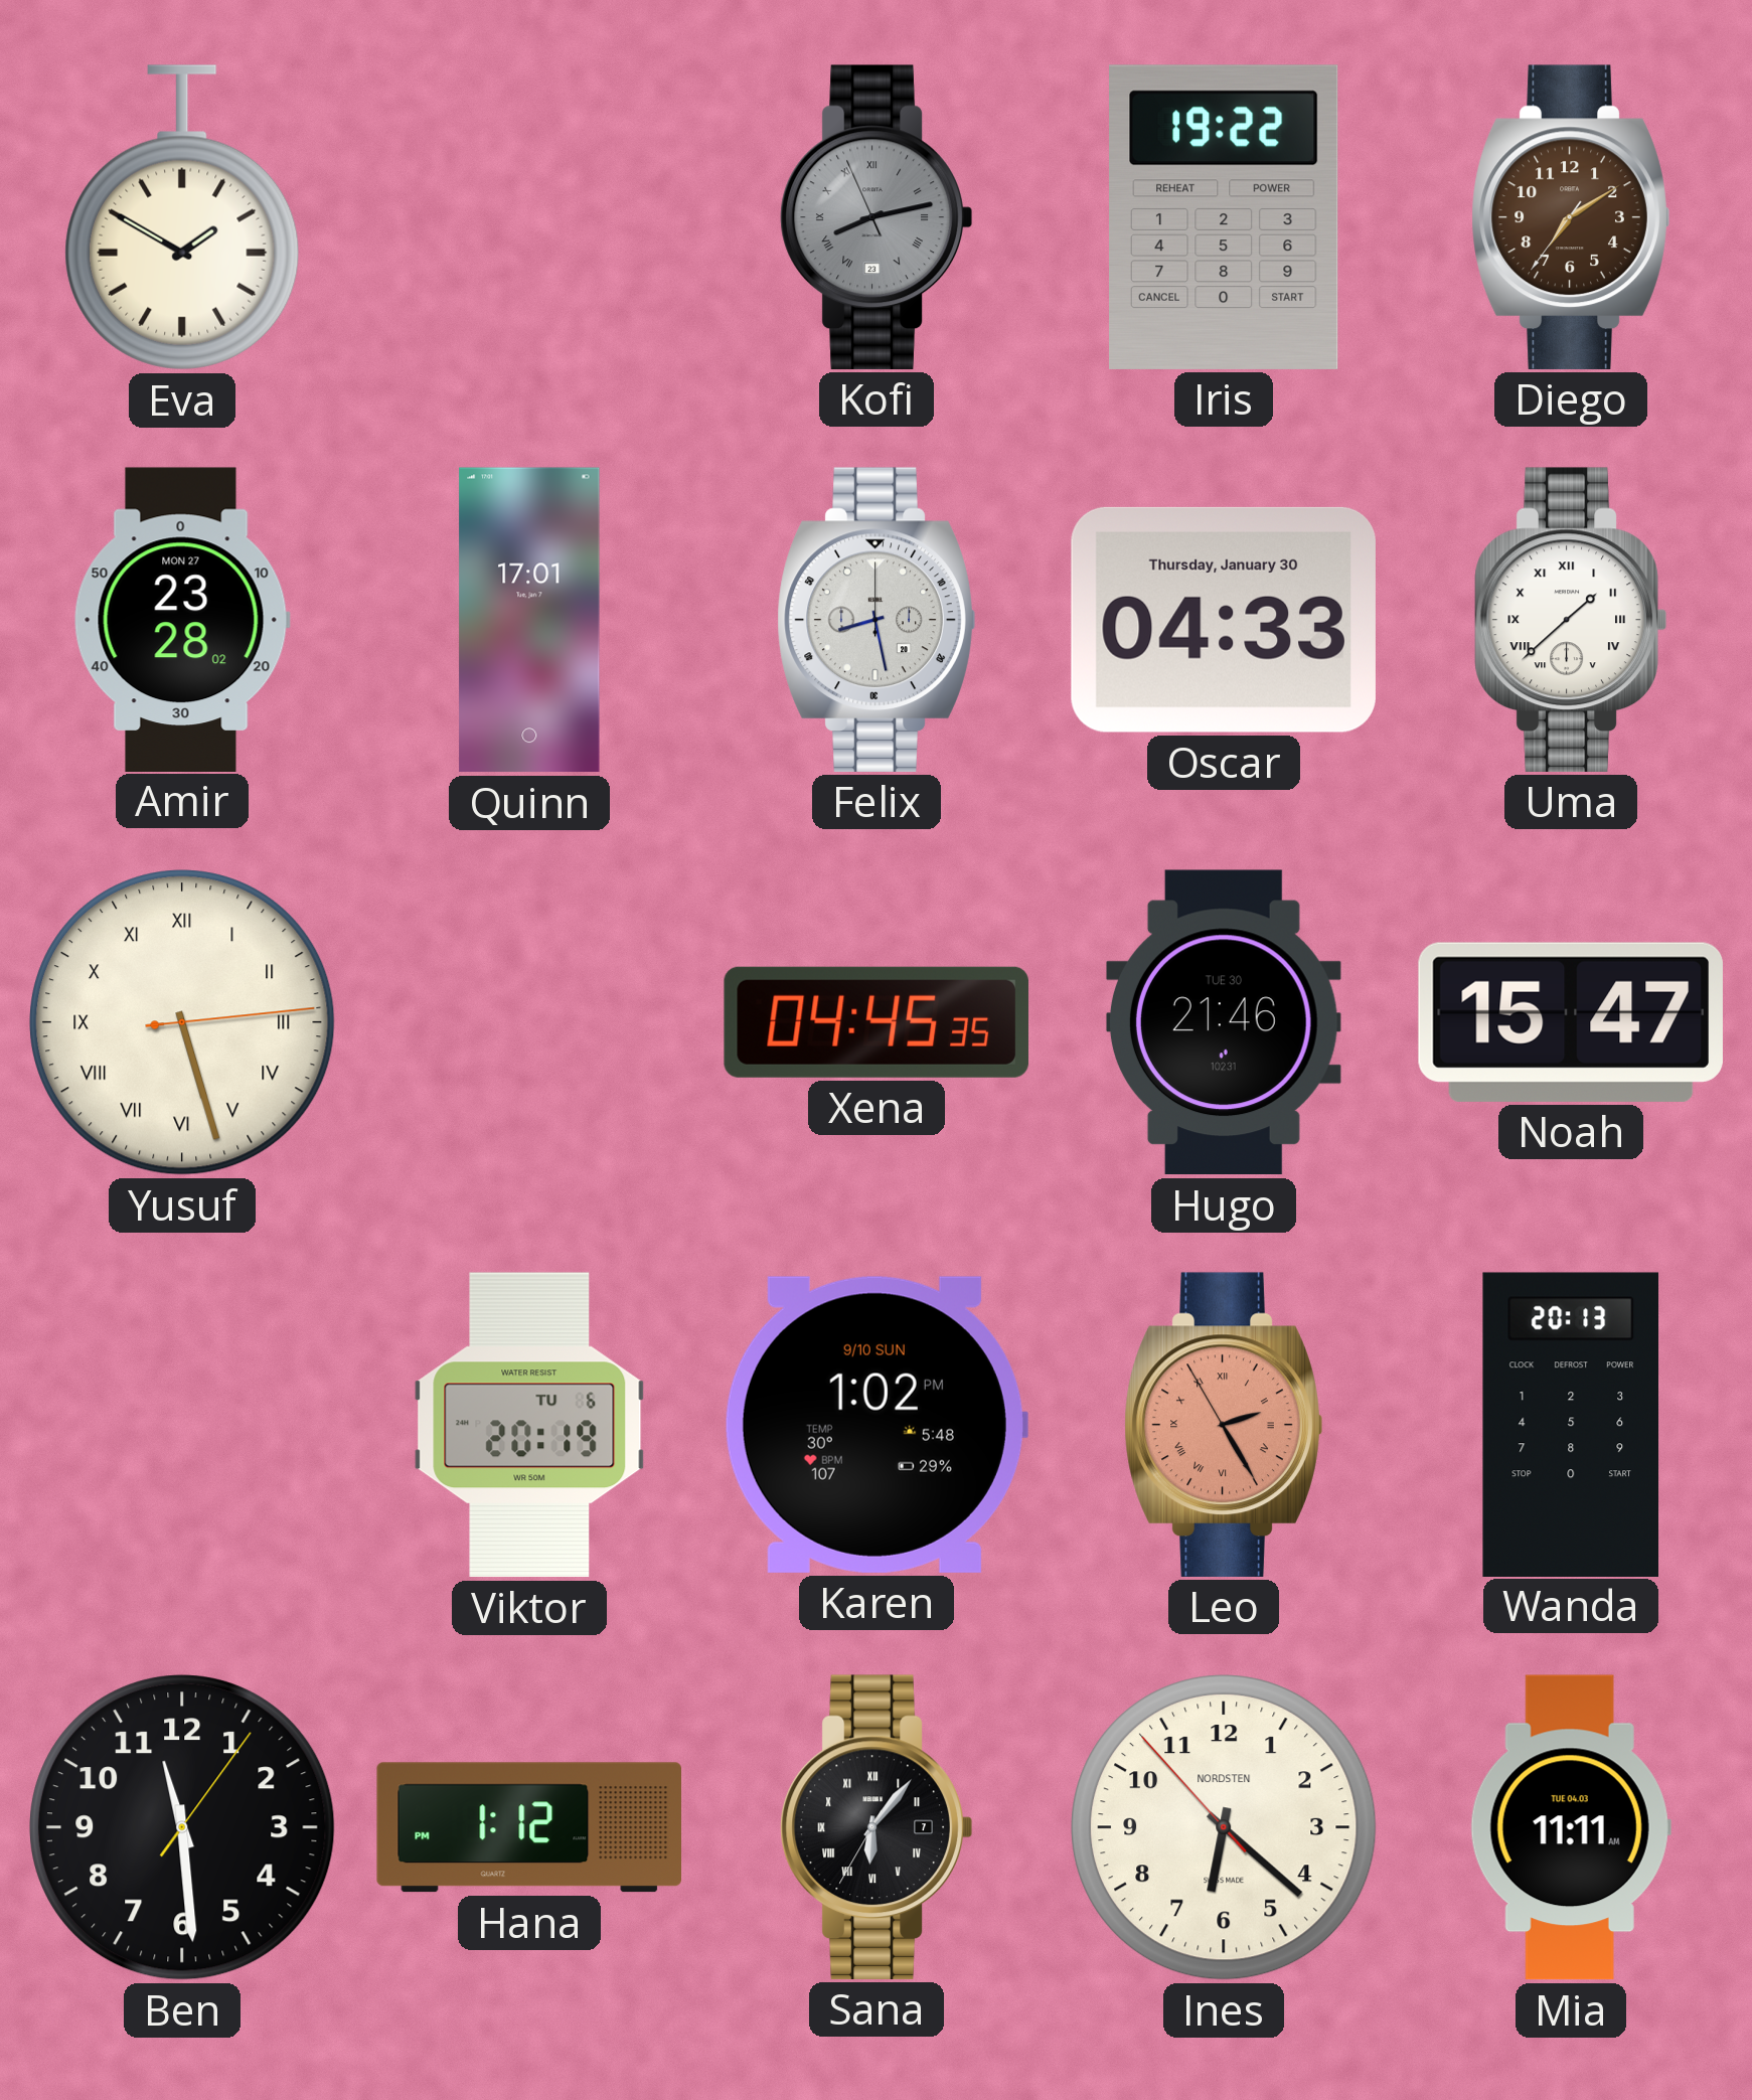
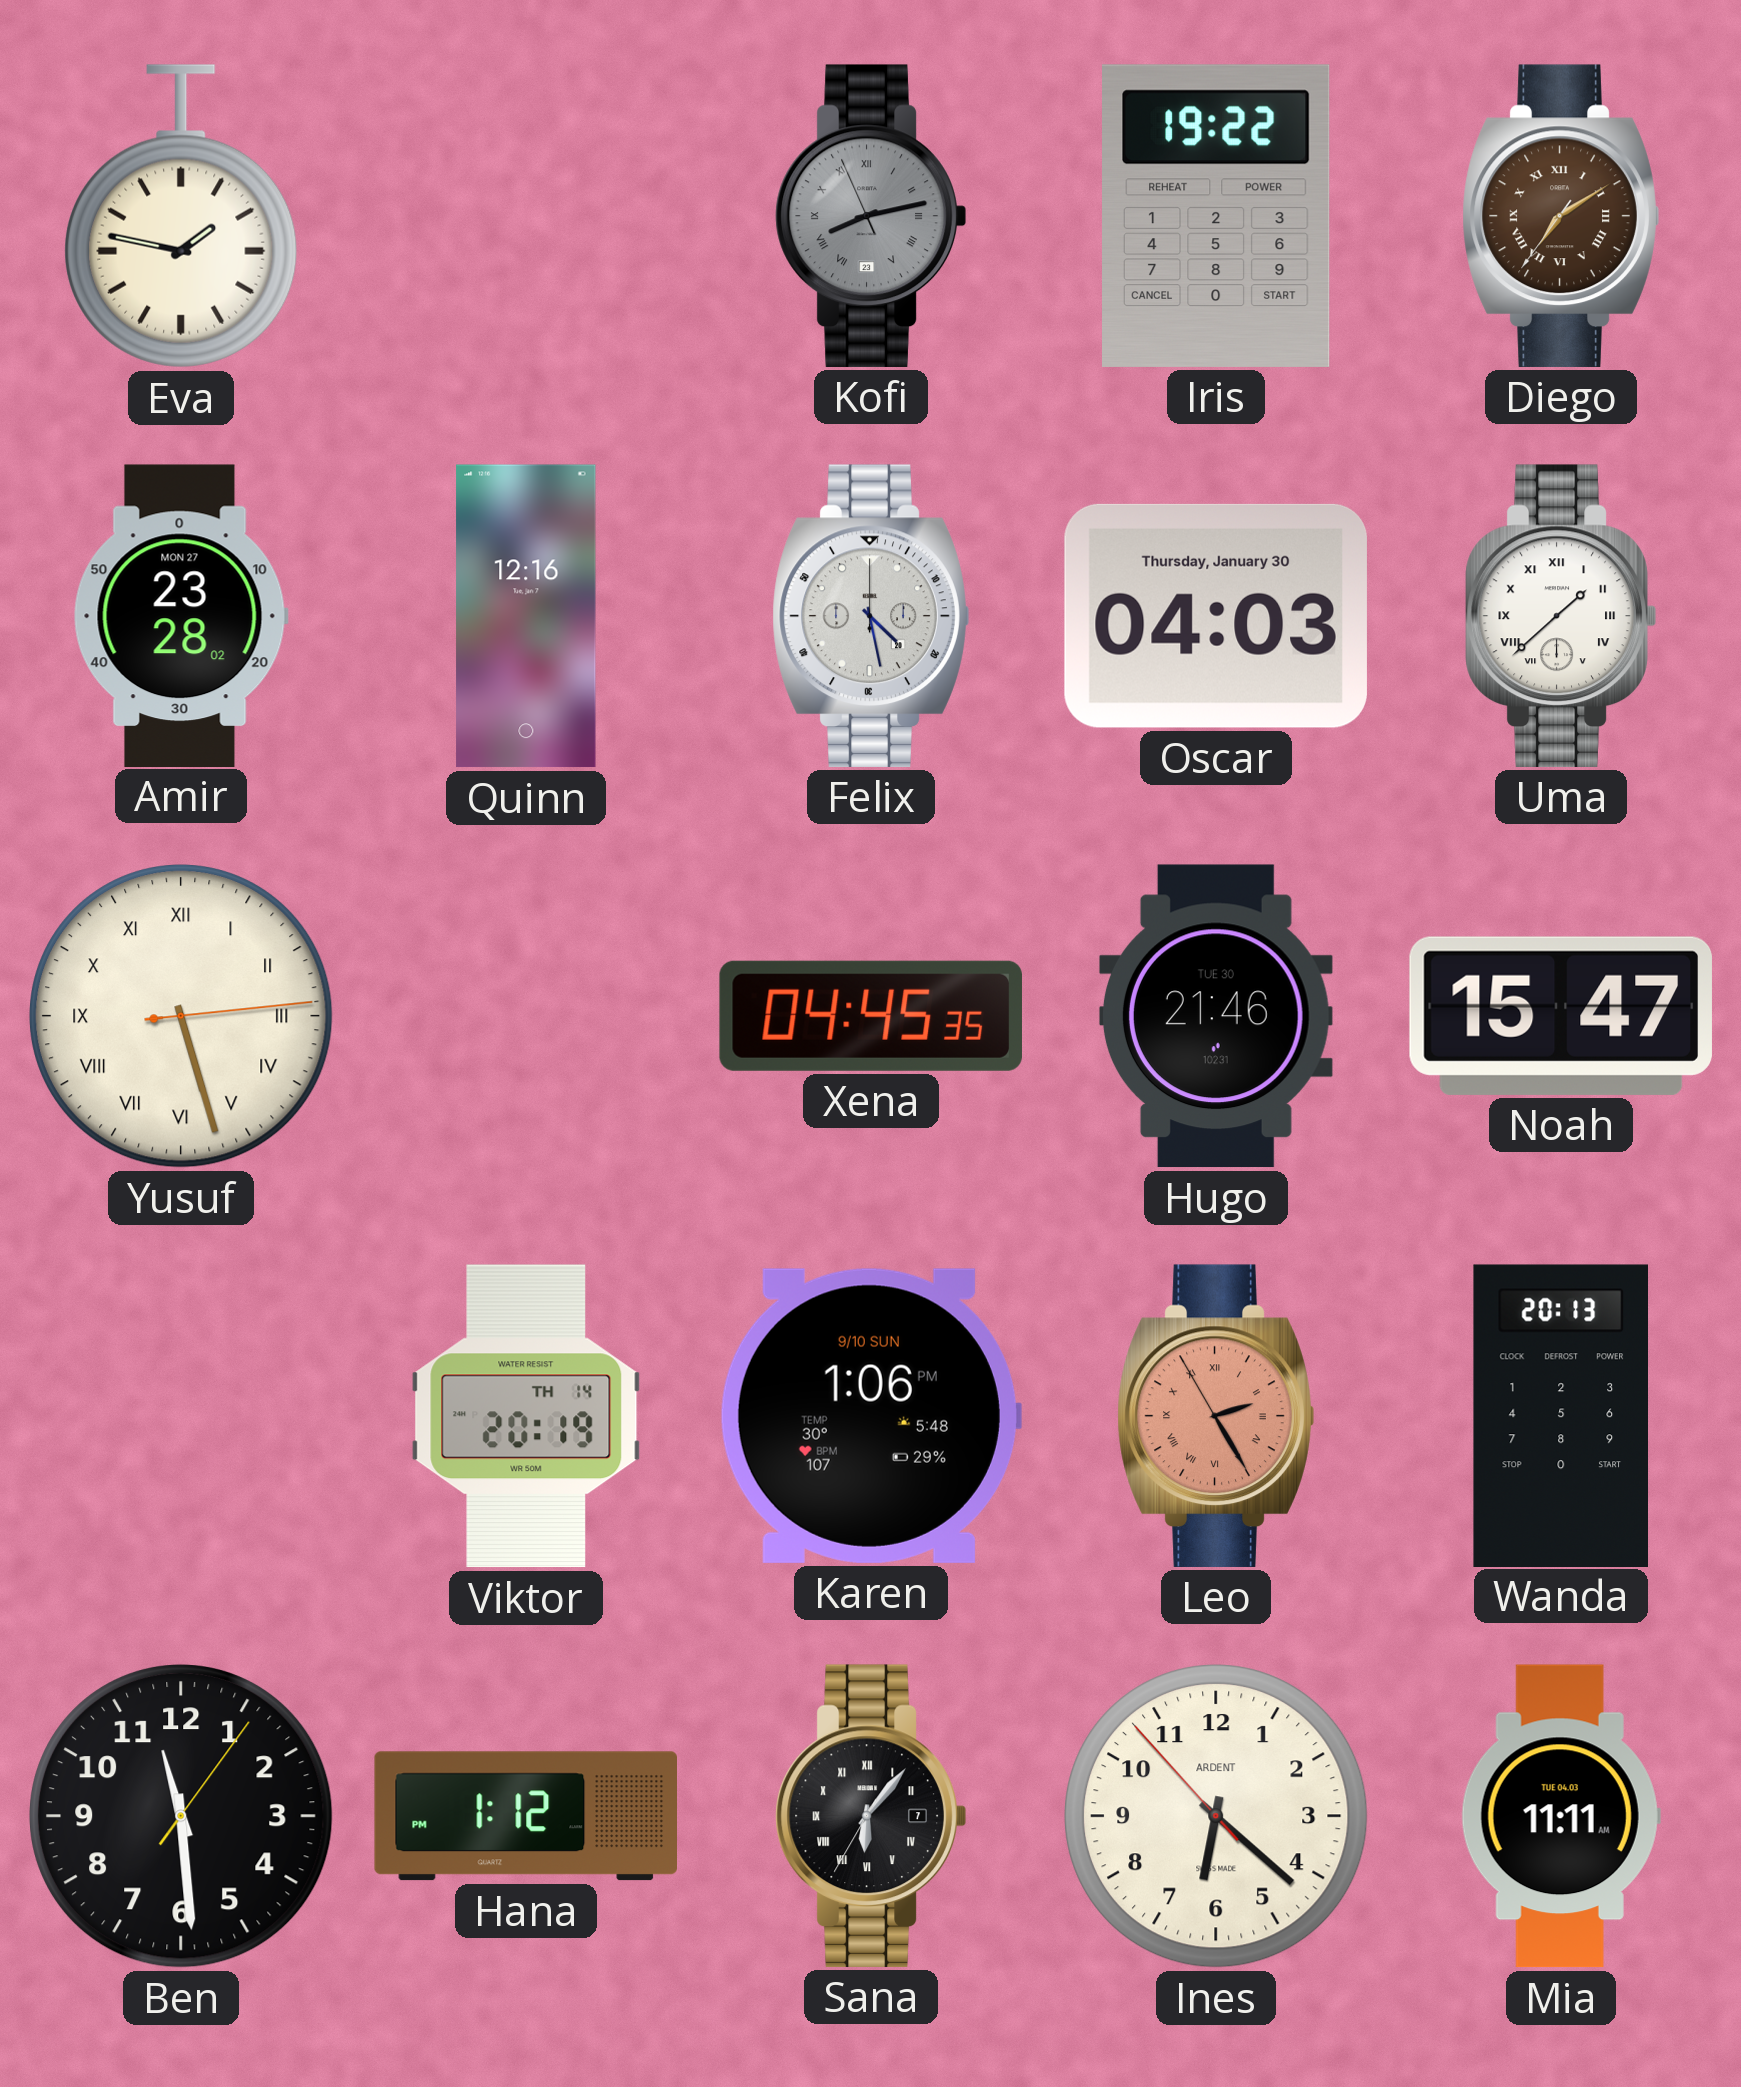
Eva: 1:50 -> 1:47
Diego numerals: Arabic -> Roman
Quinn: 17:01 -> 12:16
Felix: 8:28 -> 4:28
Oscar: 04:33 -> 04:03
Viktor date: TU 6 -> TH 14
Karen: 1:02 -> 1:06
Ines brand: NORDSTEN -> ARDENT
